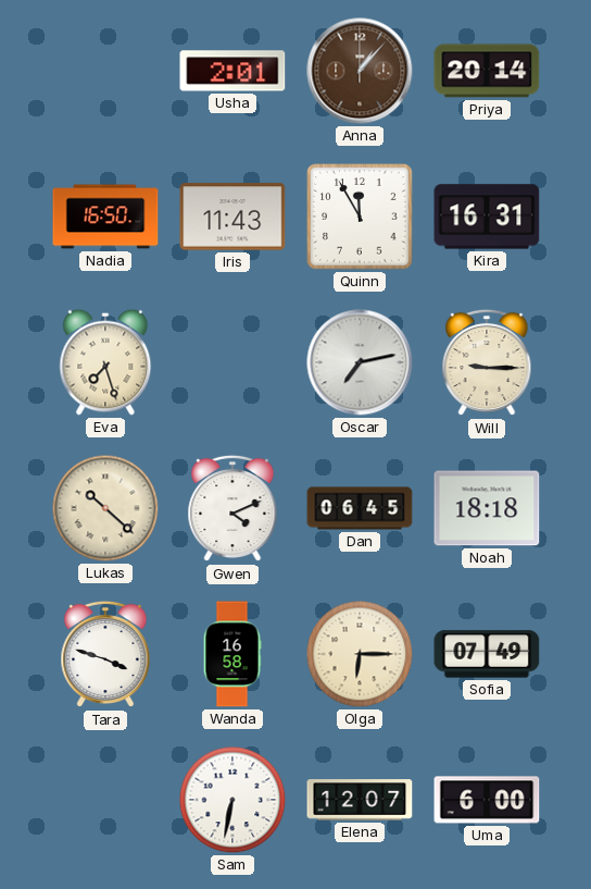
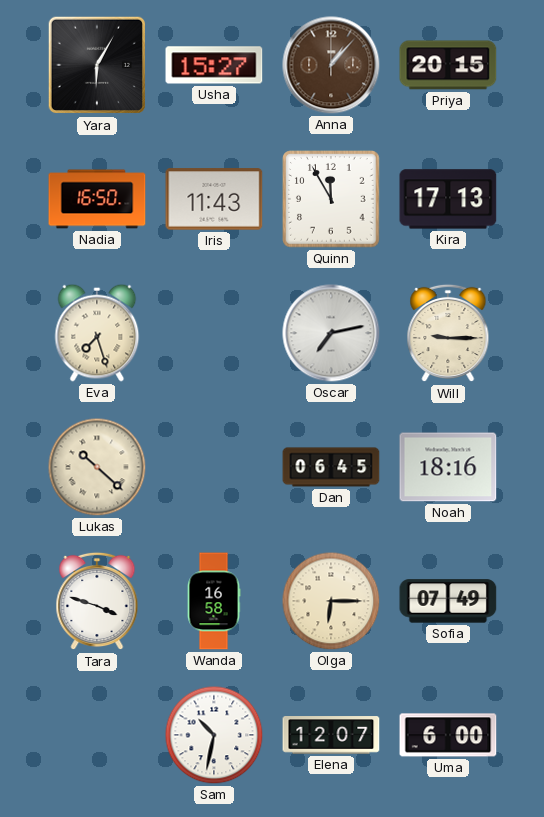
Yara: none -> 6:05
Usha: 2:01 -> 15:27
Priya: 20:14 -> 20:15
Kira: 16:31 -> 17:13
Gwen: 4:11 -> none
Noah: 18:18 -> 18:16
Sam: 6:32 -> 10:32
